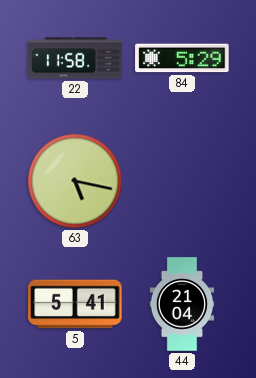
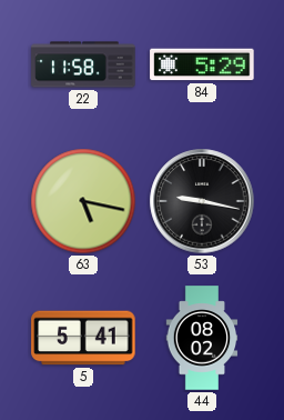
53: none -> 9:17
44: 21:04 -> 08:02
